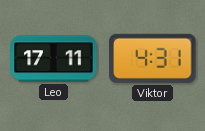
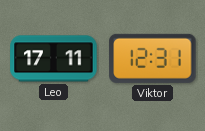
Viktor: 4:31 -> 12:31
